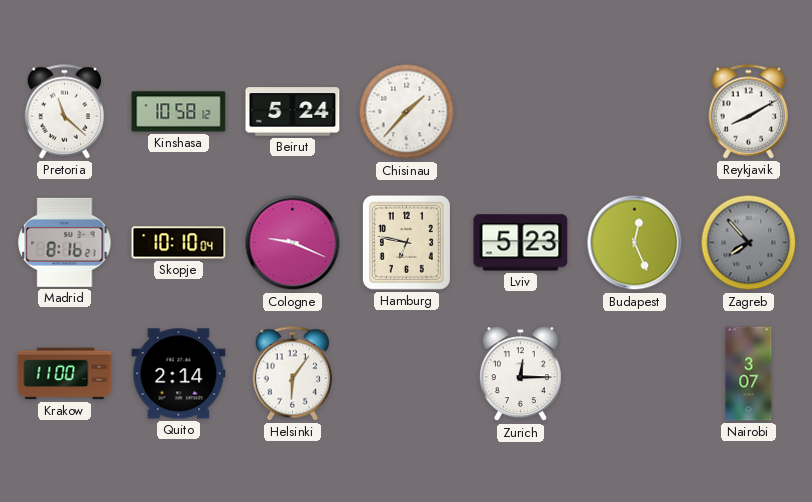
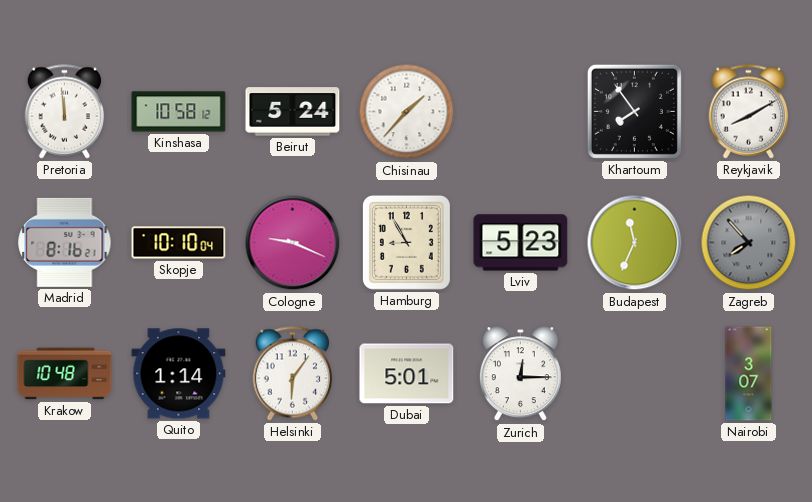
Pretoria: 11:22 -> 11:59
Khartoum: none -> 7:54
Hamburg: 6:47 -> 8:55
Budapest: 12:26 -> 11:34
Krakow: 11:00 -> 10:48
Quito: 2:14 -> 1:14
Dubai: none -> 5:01
